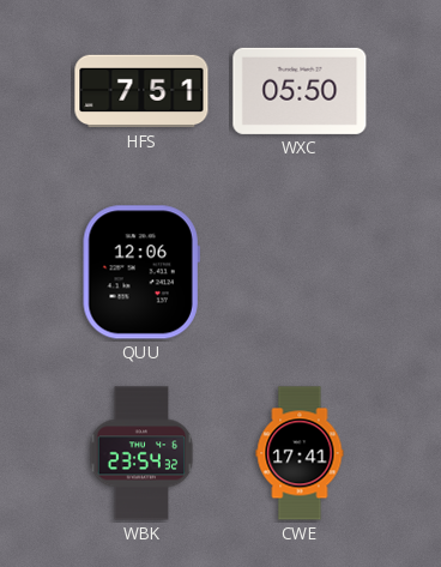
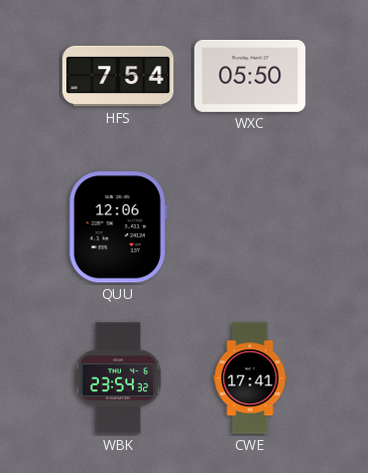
HFS: 7:51 -> 7:54
